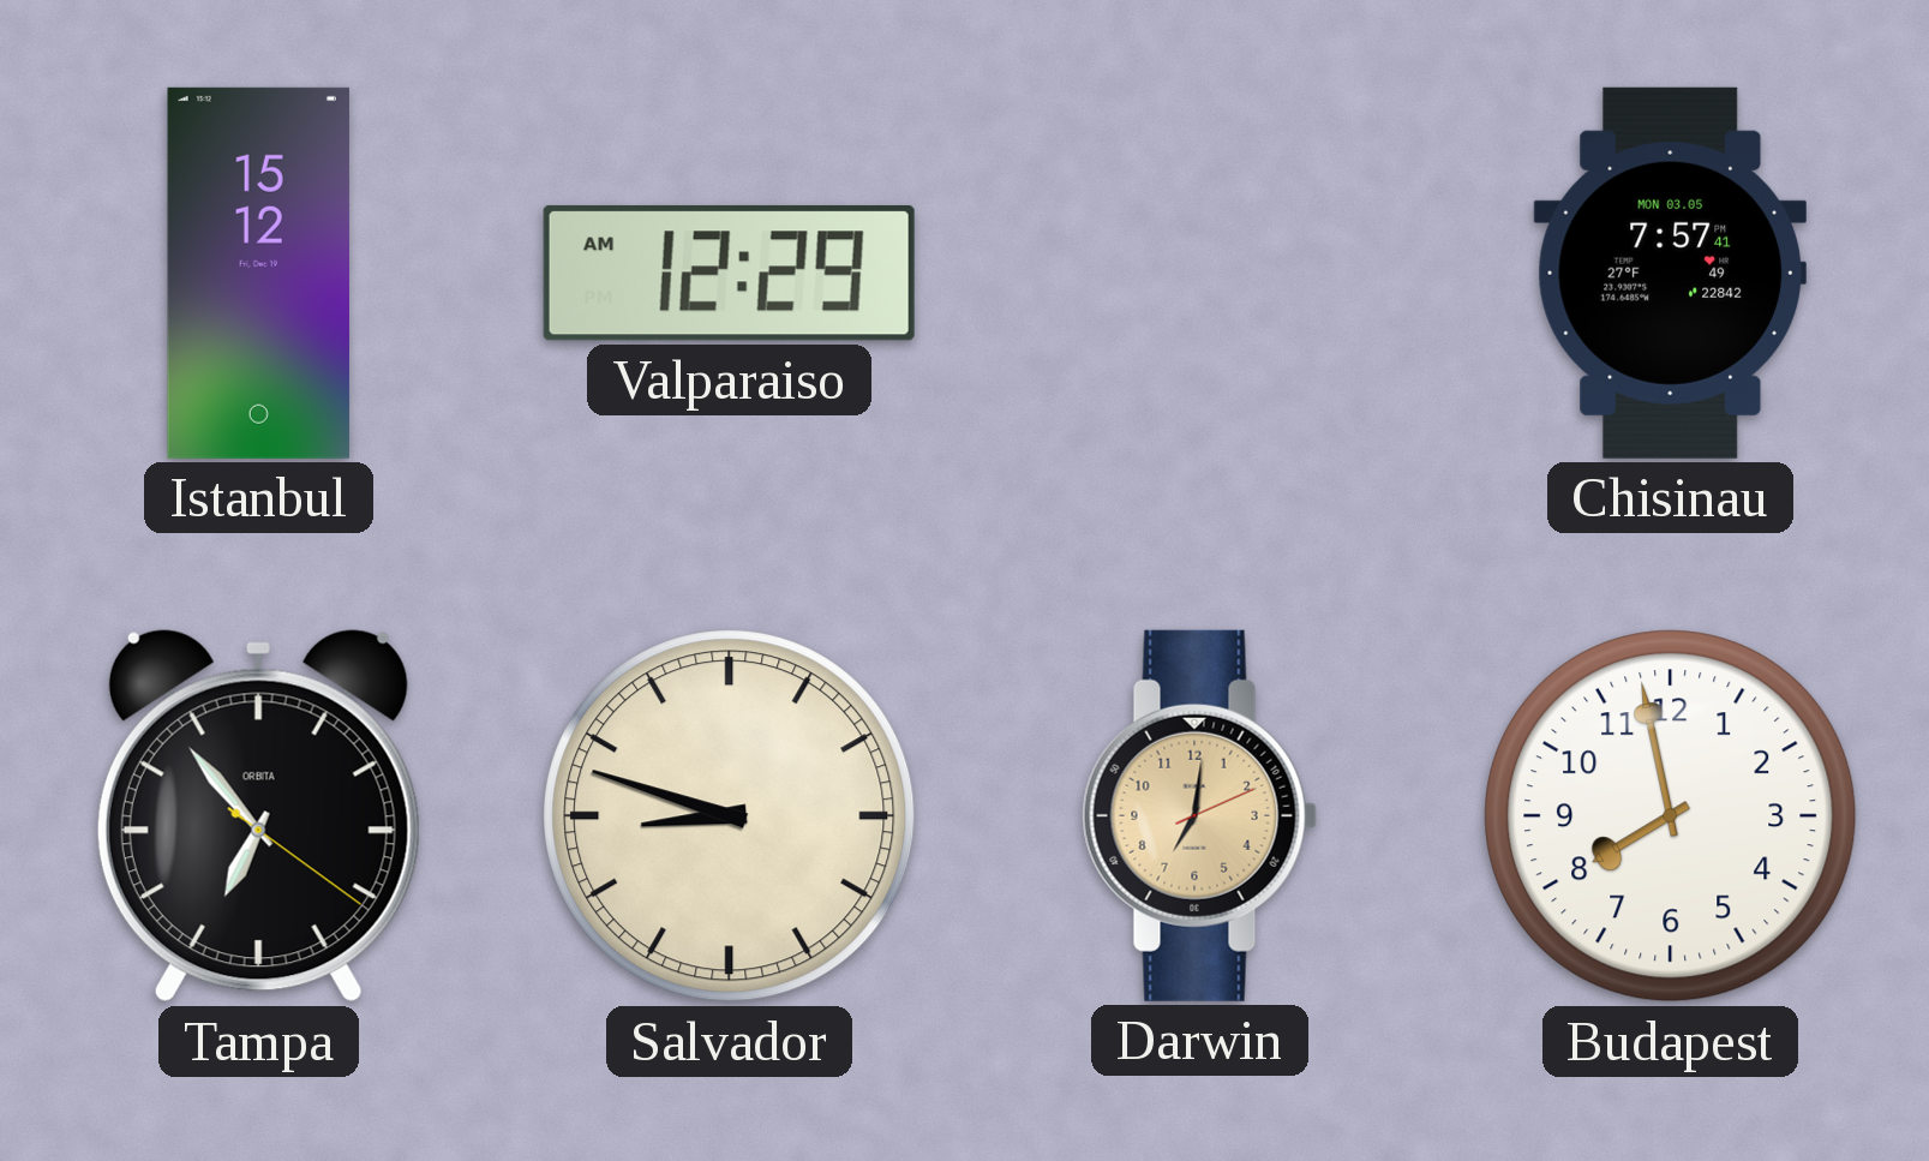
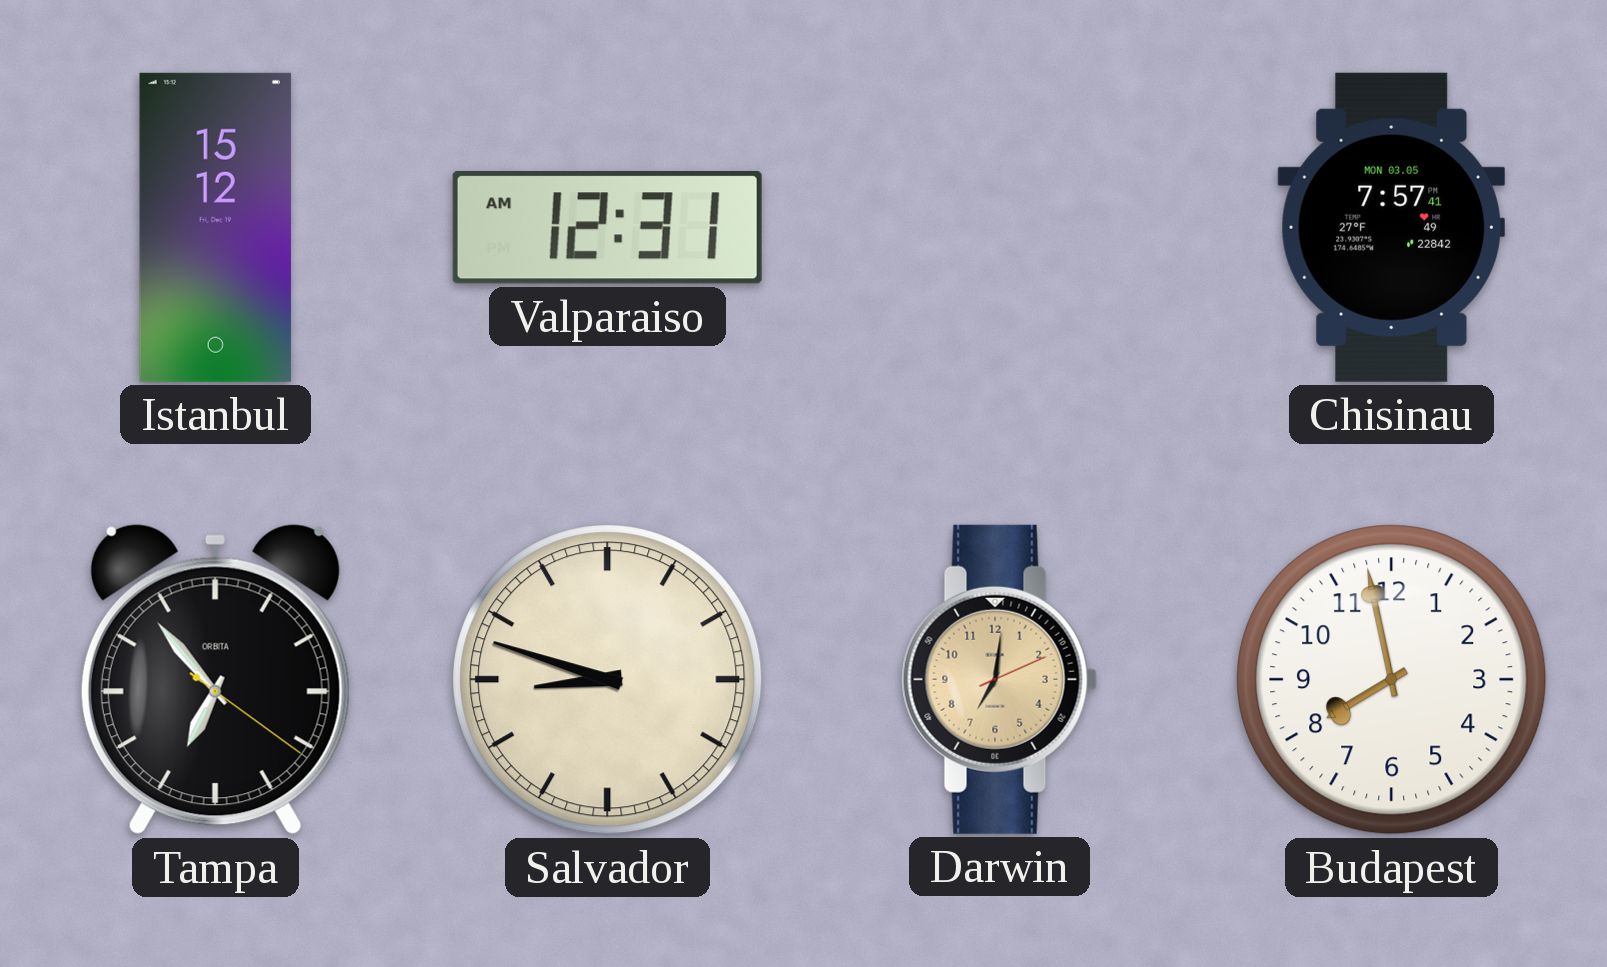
Valparaiso: 12:29 -> 12:31
